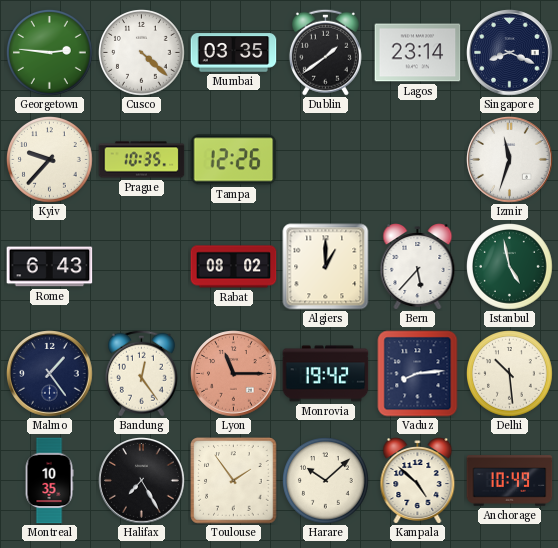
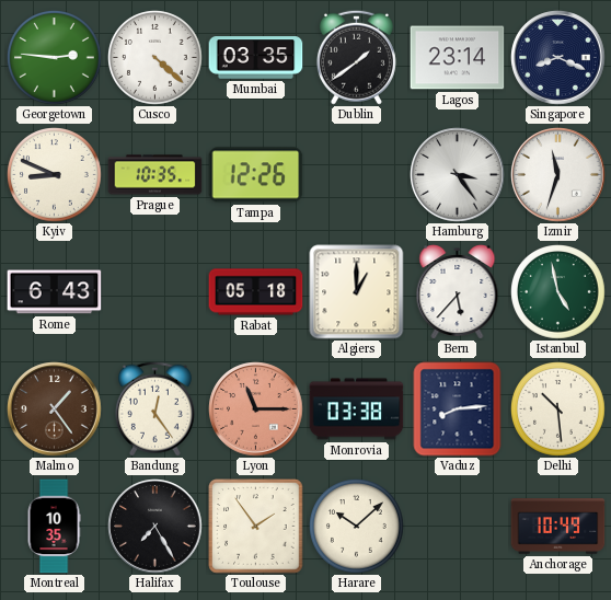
Kyiv: 9:37 -> 8:49
Hamburg: none -> 3:24
Rabat: 08:02 -> 05:18
Malmo dial: navy -> brown
Monrovia: 19:42 -> 03:38
Kampala: 4:52 -> none
